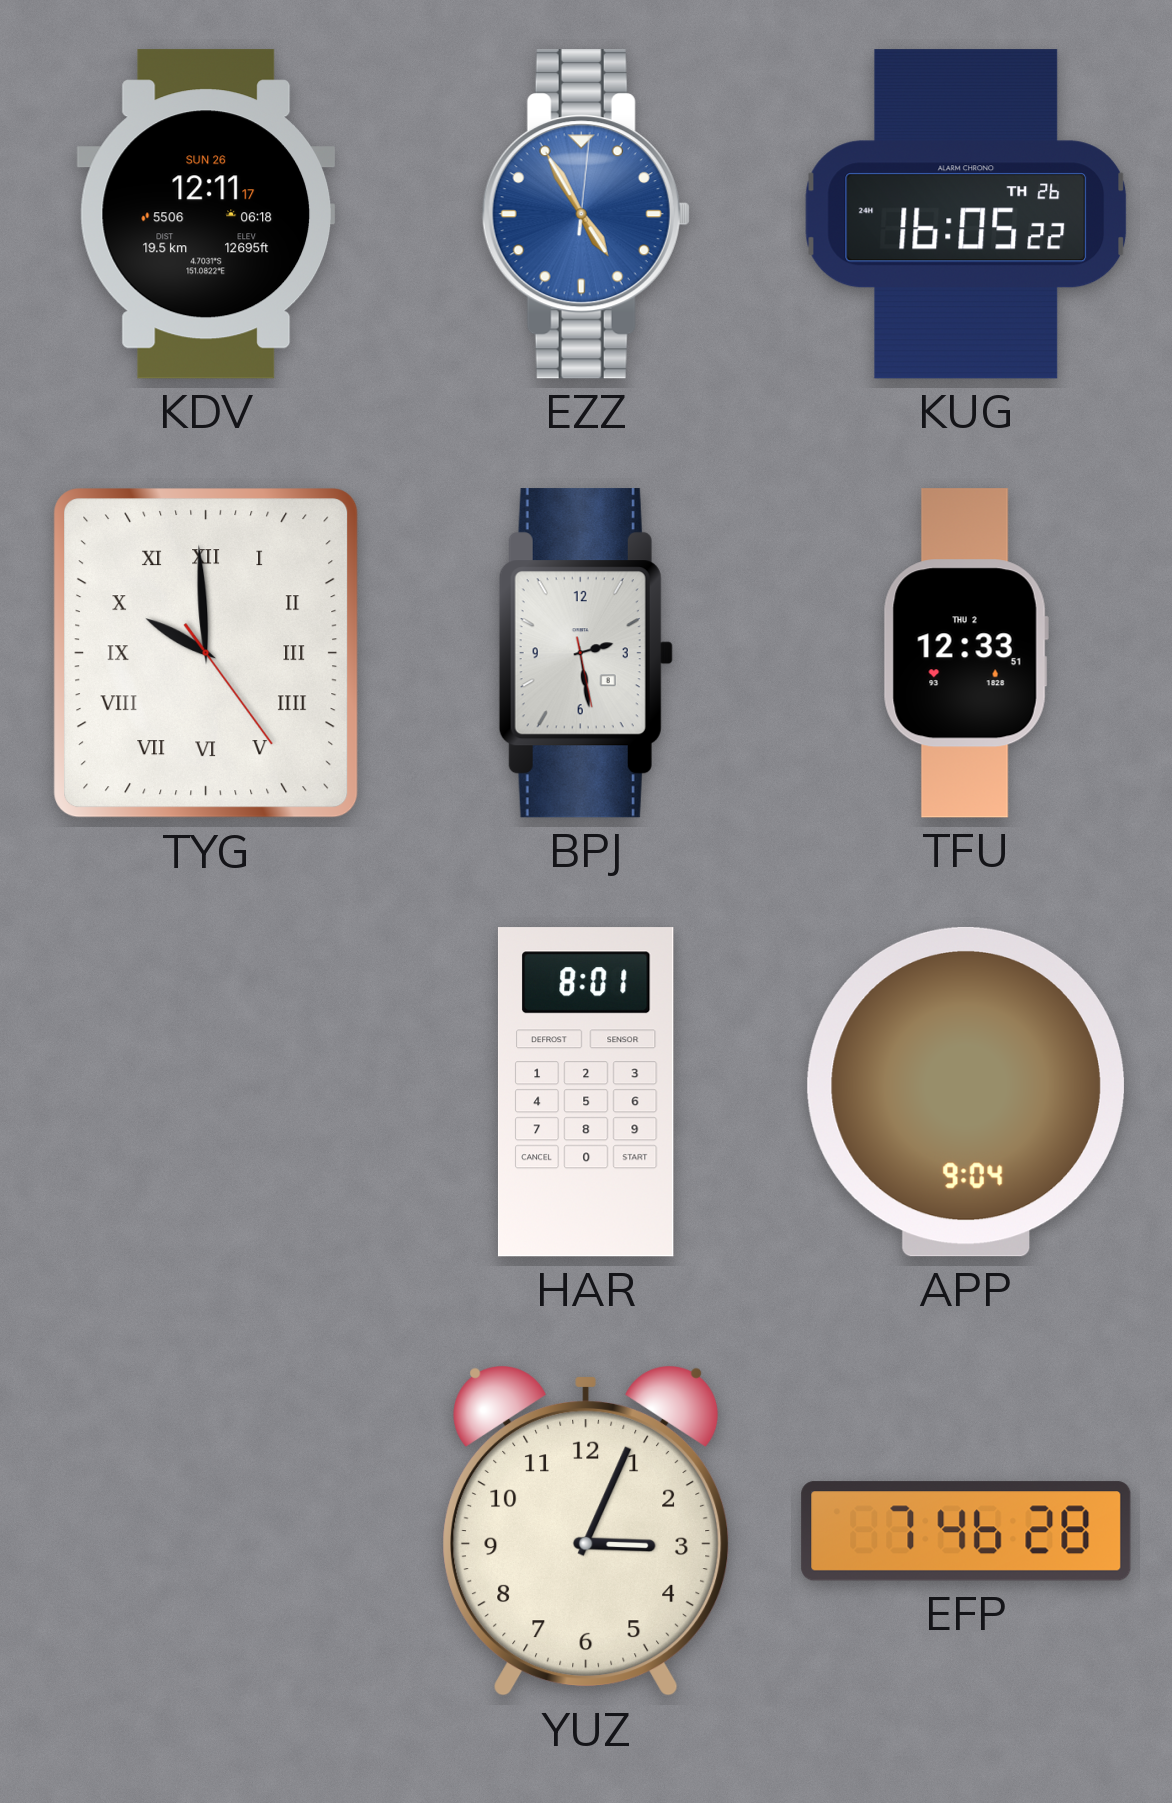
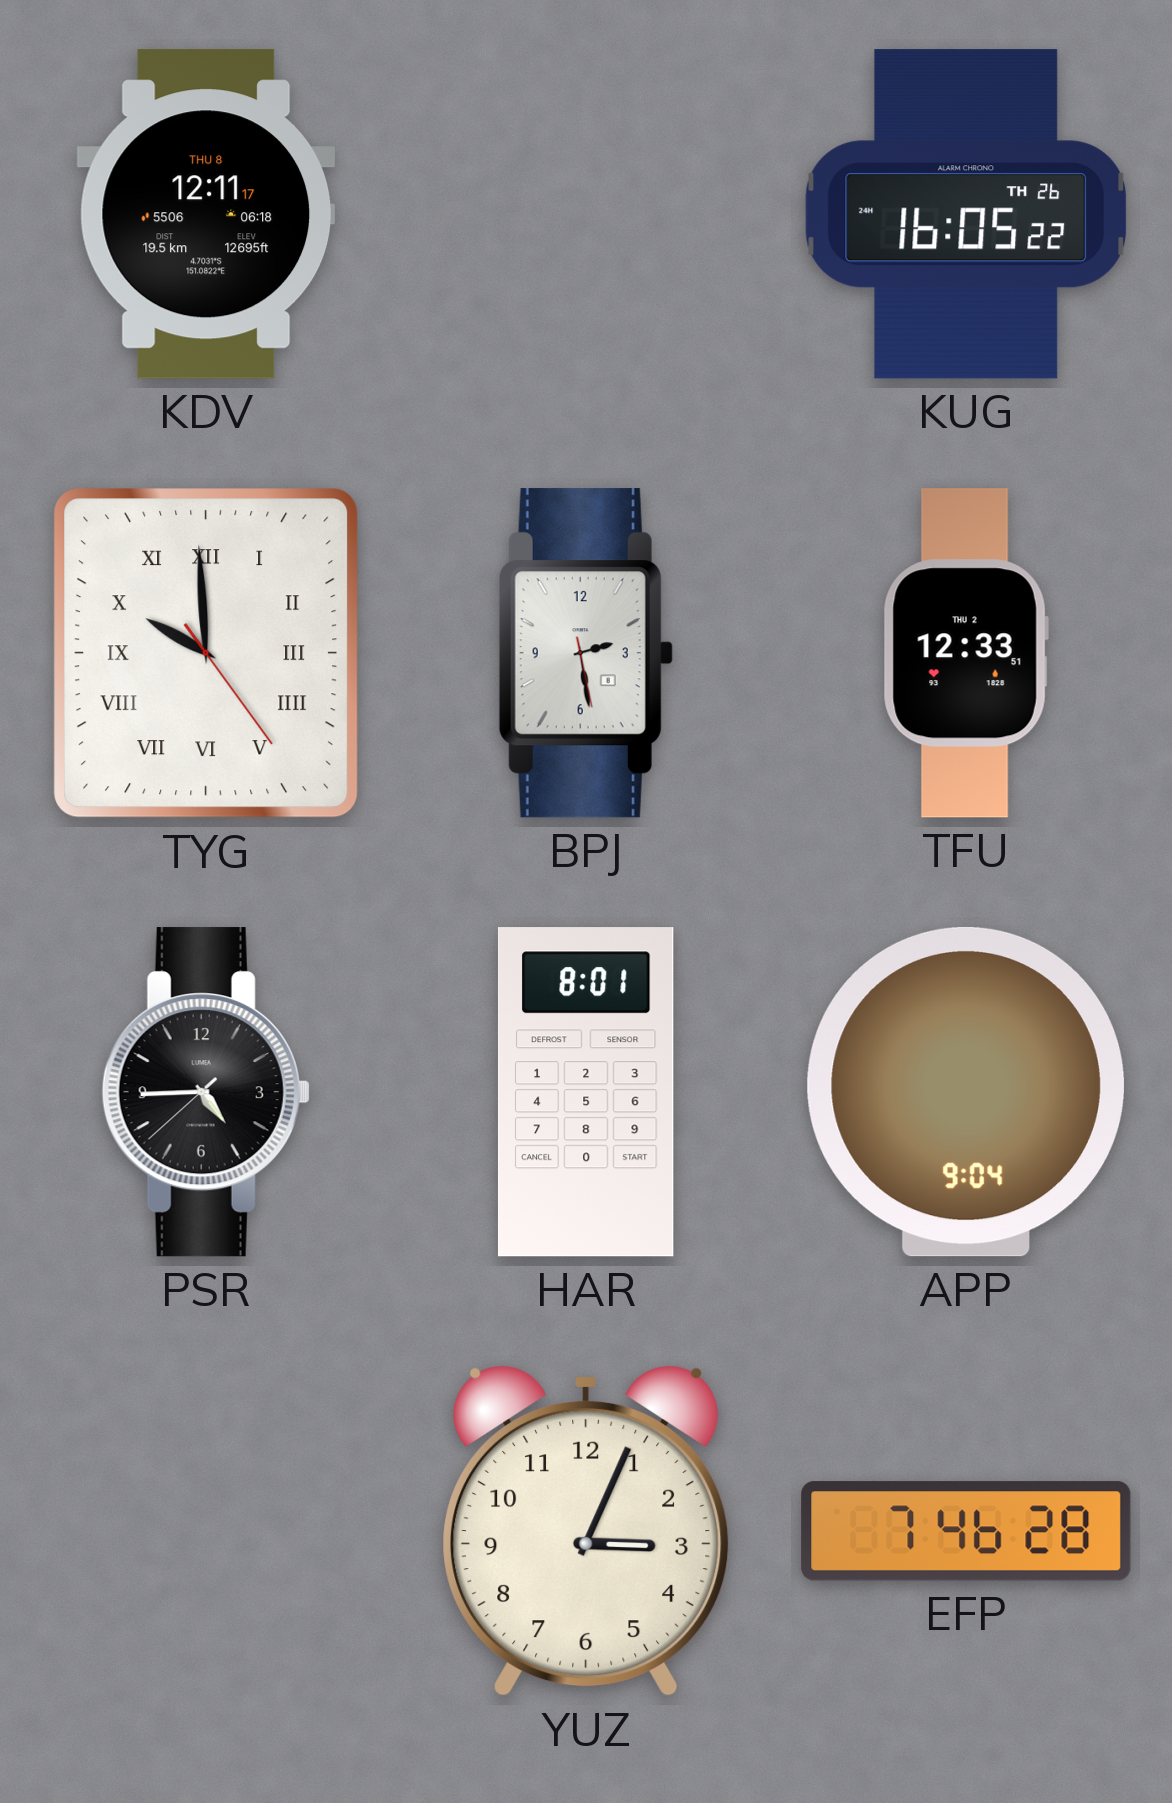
KDV date: SUN 26 -> THU 8
EZZ: 4:55 -> none
PSR: none -> 4:44
